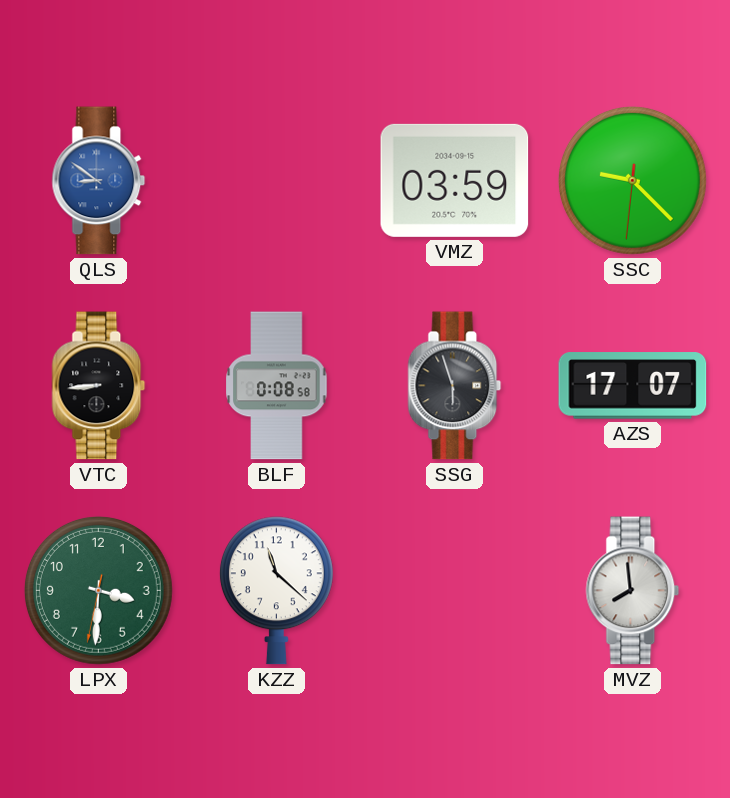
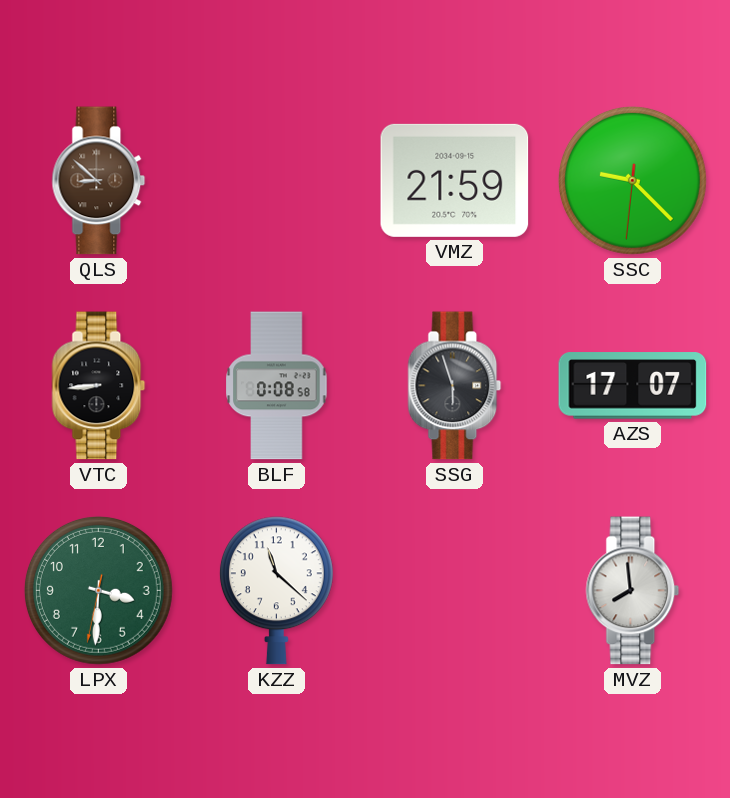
QLS: 8:51 -> 8:52
QLS dial: blue -> brown
VMZ: 03:59 -> 21:59
